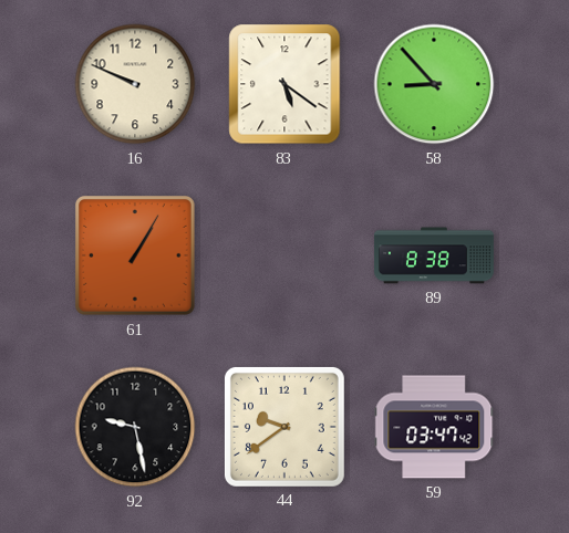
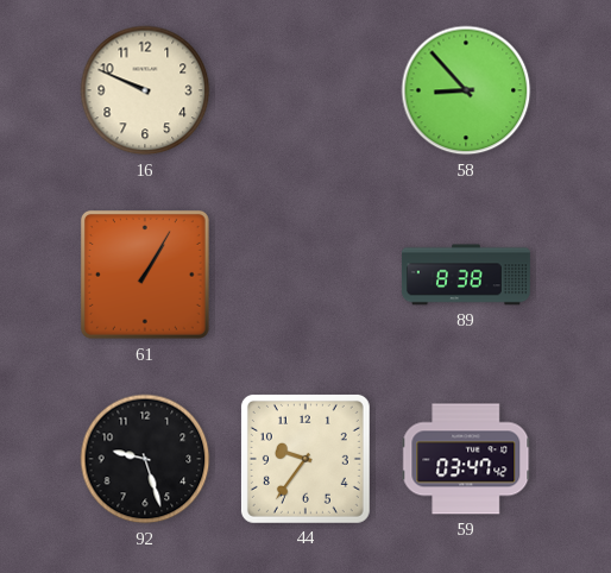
83: 5:21 -> none
92: 9:28 -> 9:27
44: 9:39 -> 9:36
